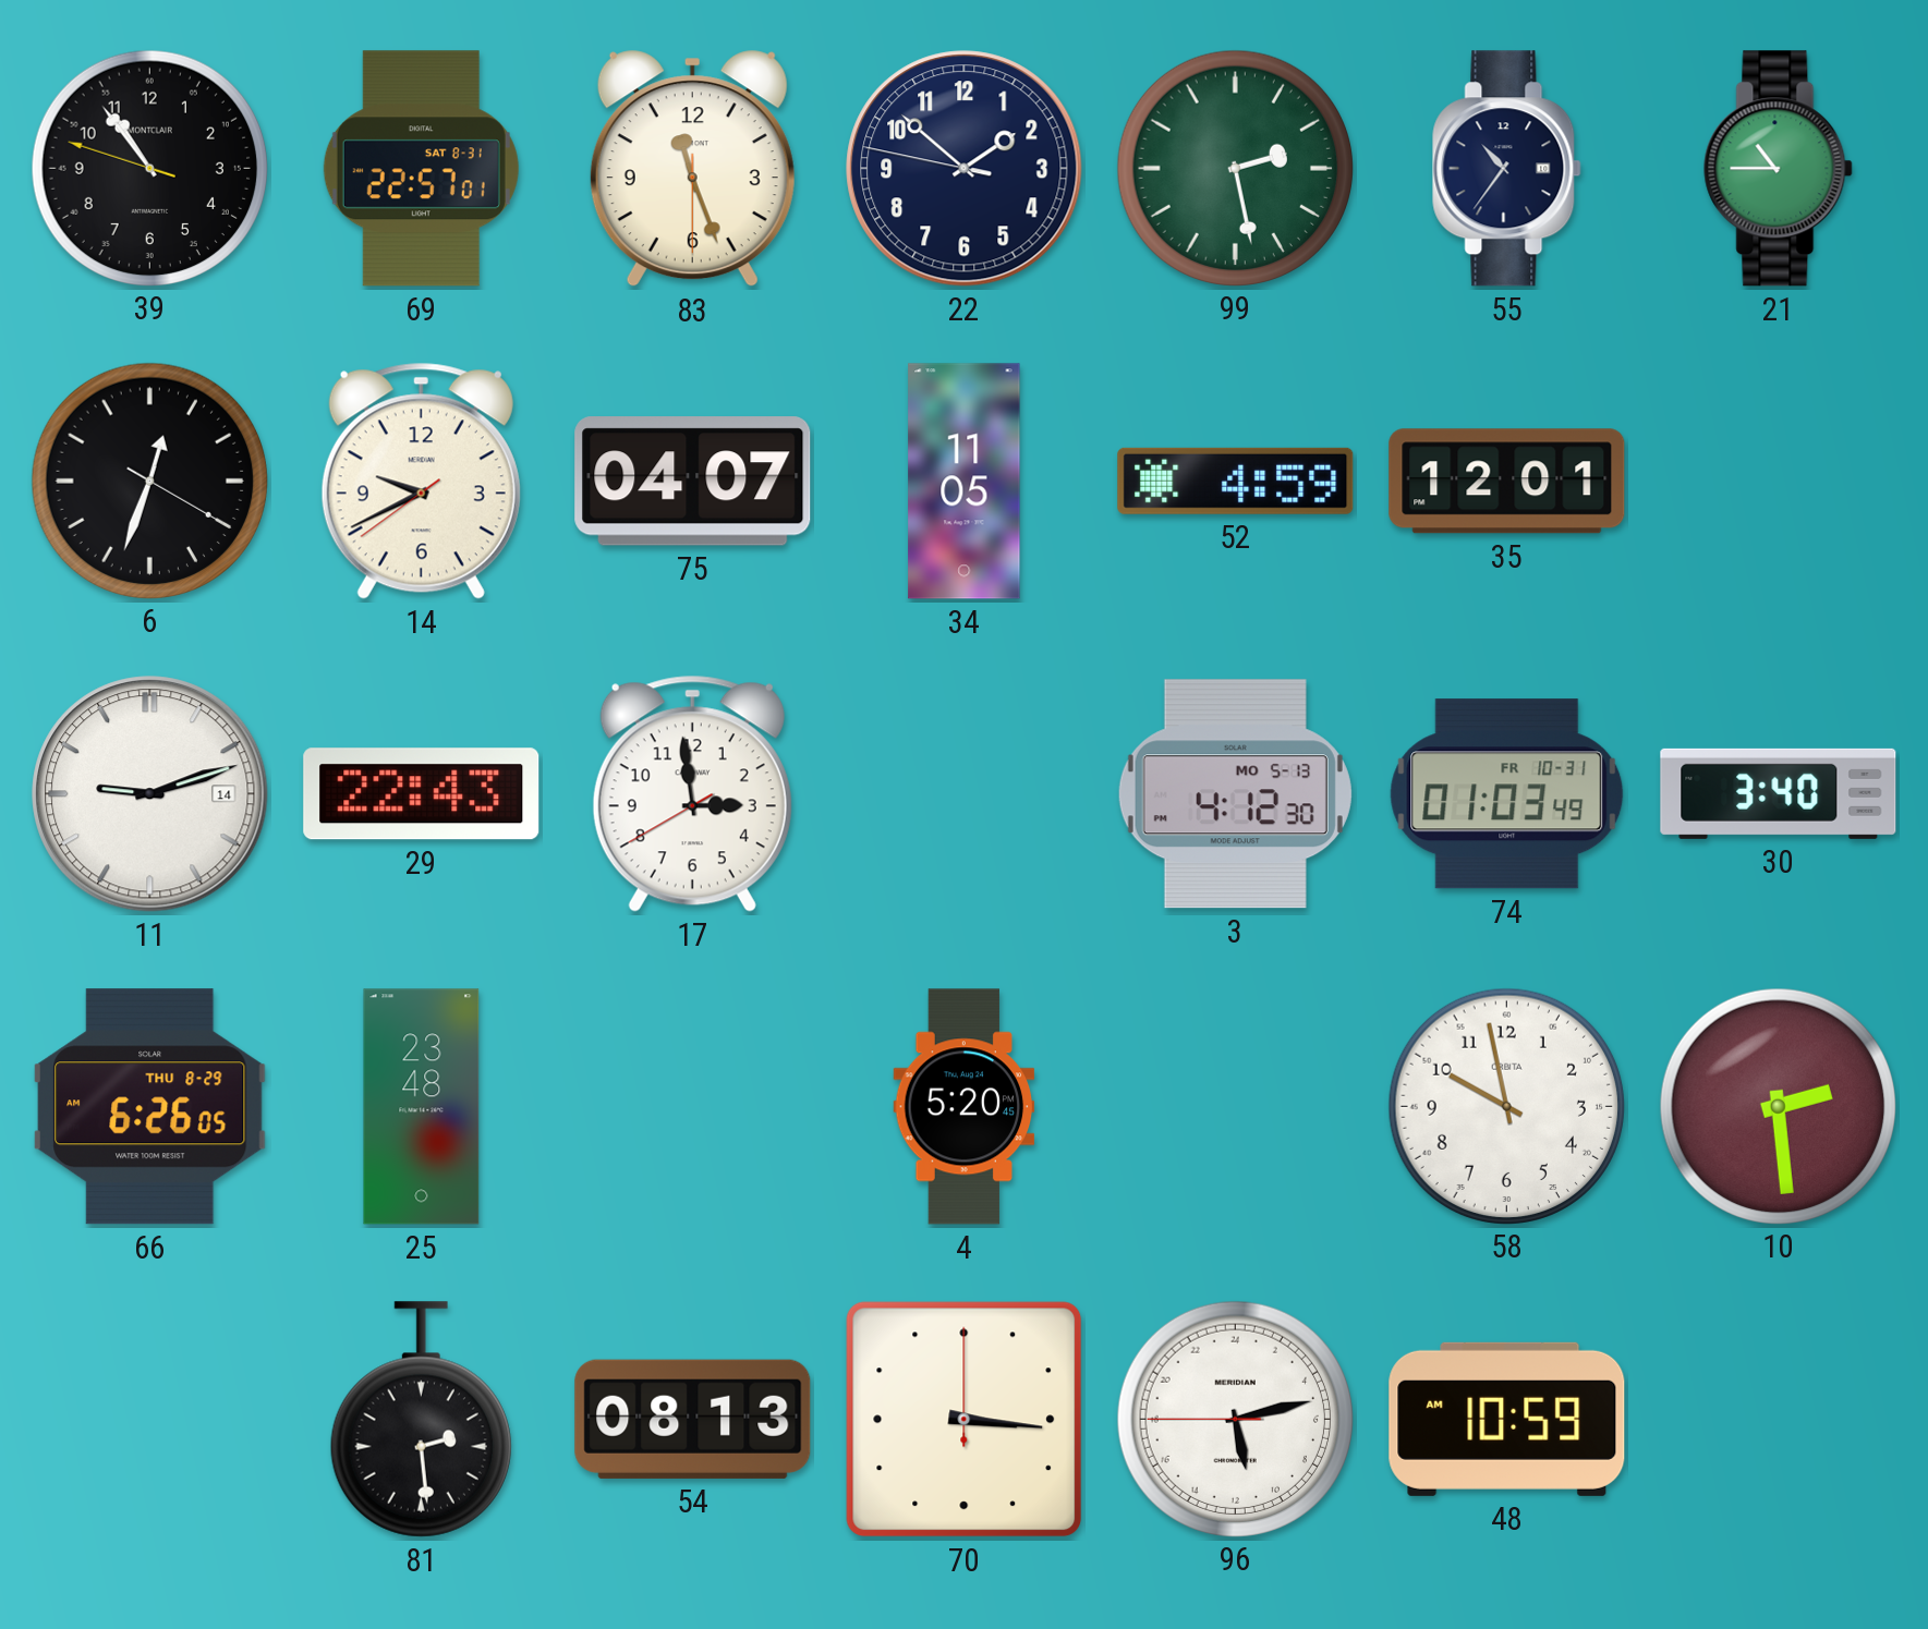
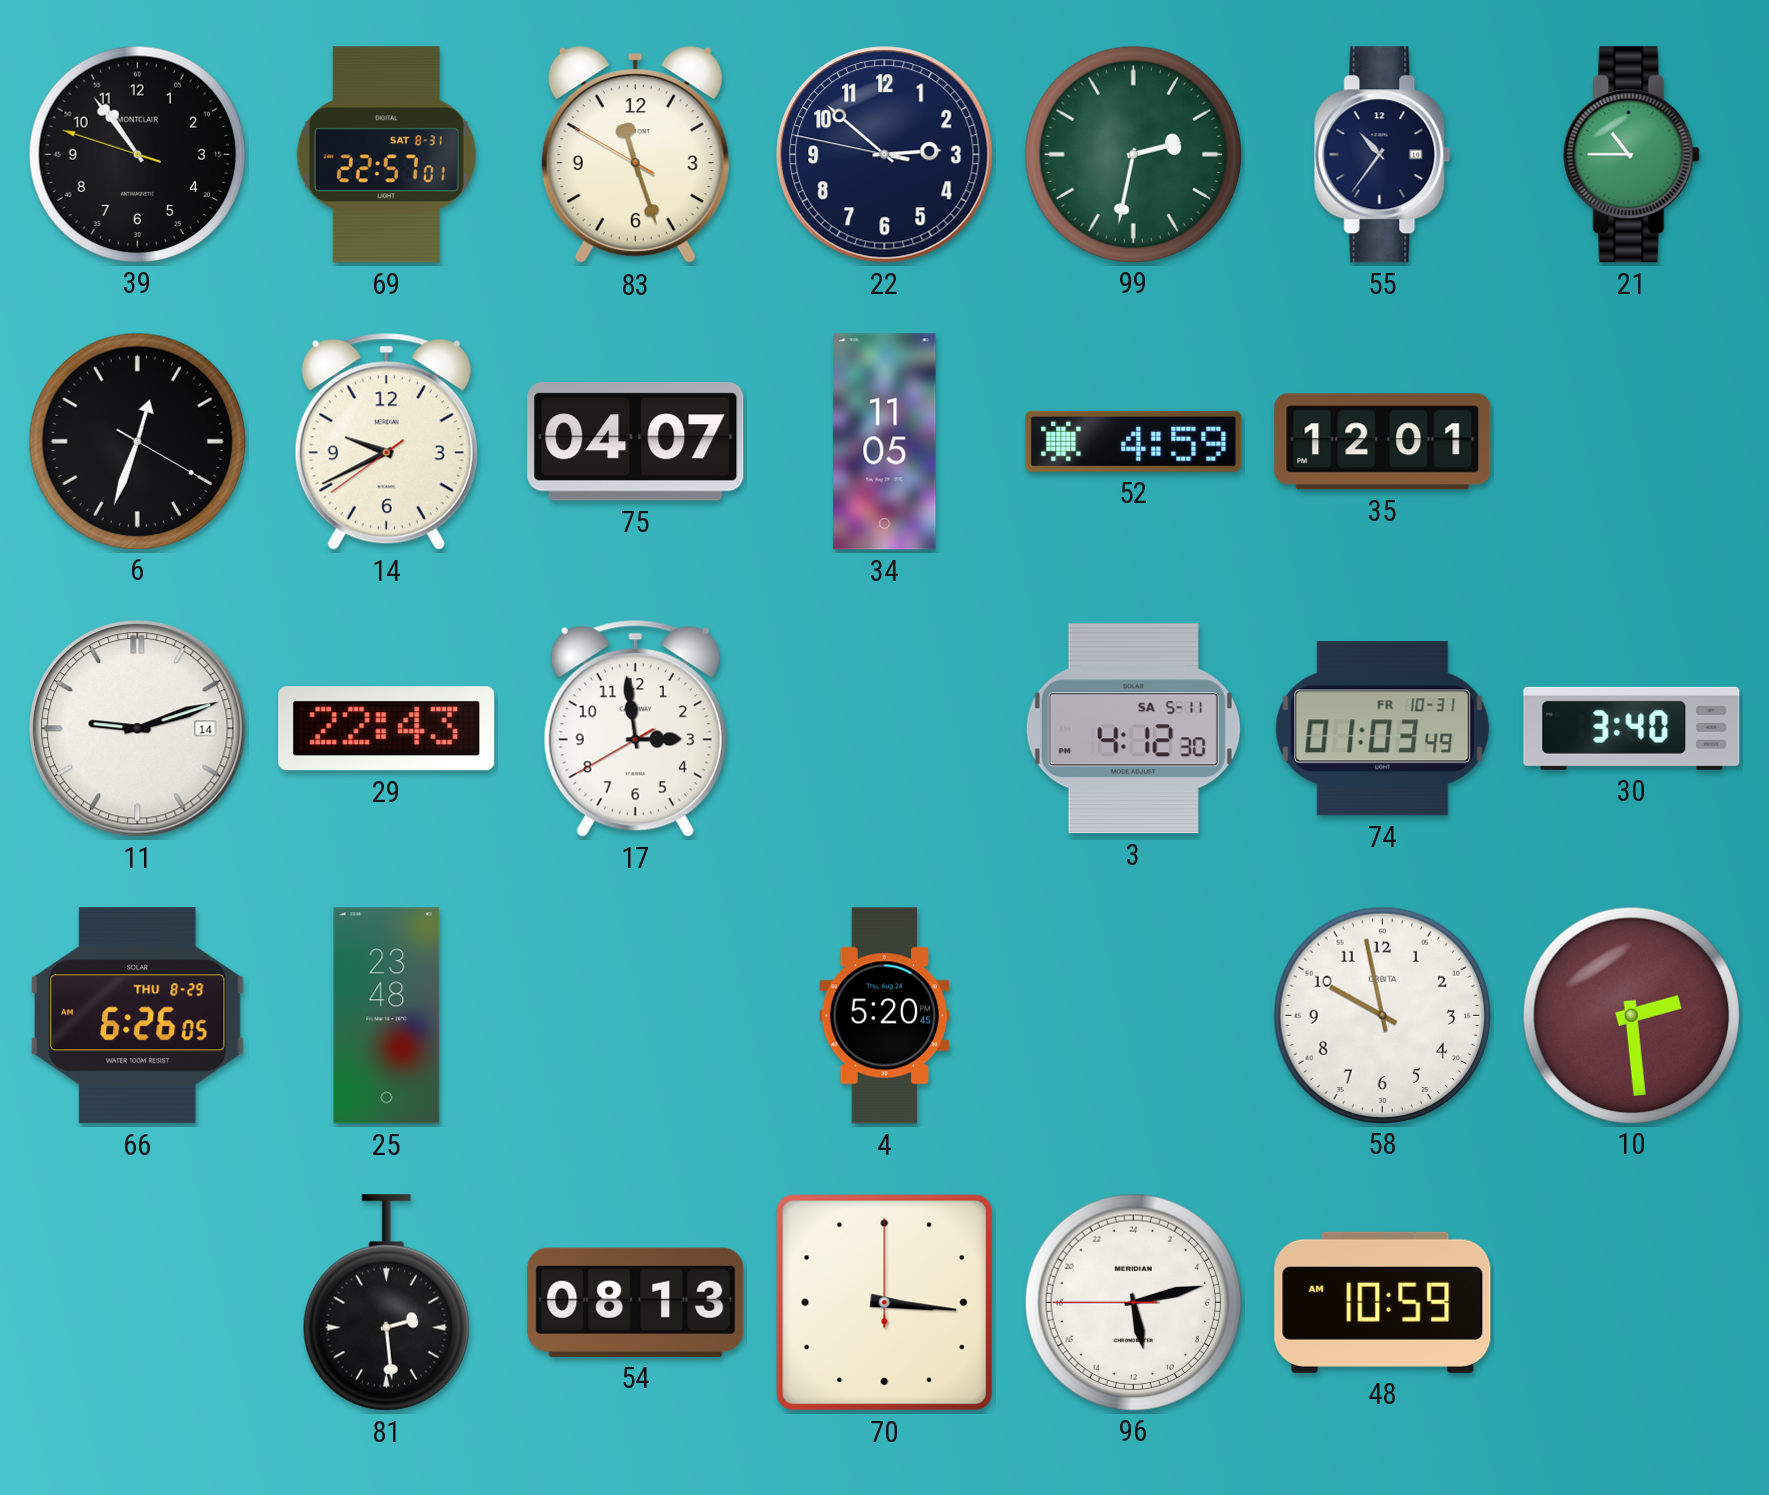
83: 11:26:30 -> 11:26:50
22: 1:51 -> 2:51
99: 2:28 -> 2:32
3 date: MO 5-13 -> SA 5-11
